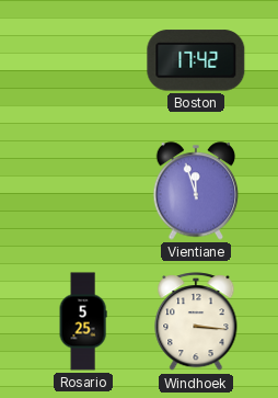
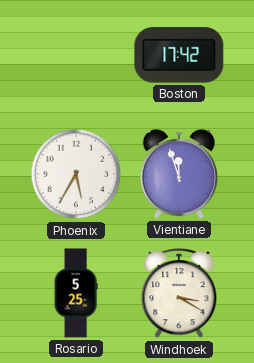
Phoenix: none -> 5:35
Windhoek: 3:16 -> 3:20
